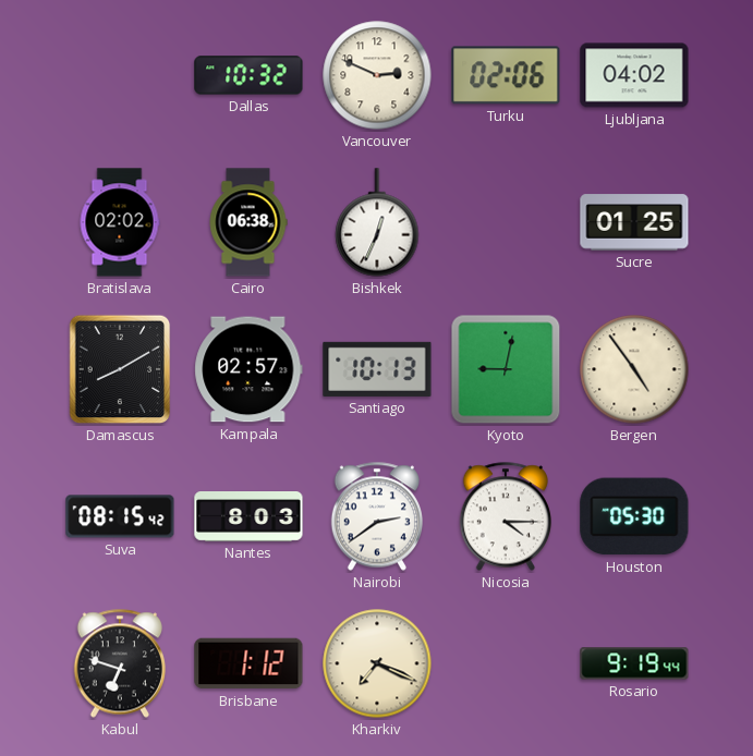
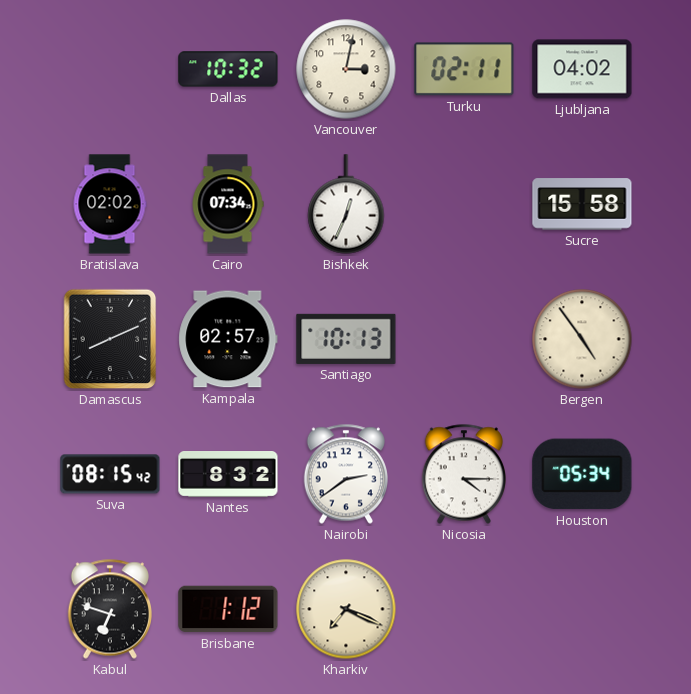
Vancouver: 2:49 -> 3:02
Turku: 02:06 -> 02:11
Cairo: 06:38 -> 07:34
Sucre: 01:25 -> 15:58
Damascus: 8:10 -> 8:11
Kyoto: 9:02 -> none
Nantes: 8:03 -> 8:32
Houston: 05:30 -> 05:34
Rosario: 9:19 -> none
